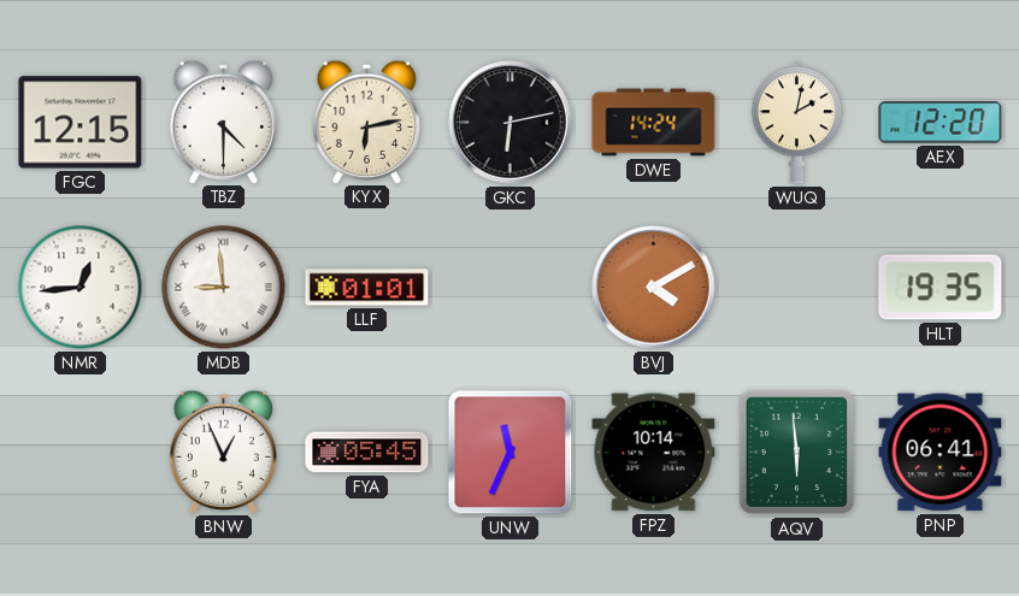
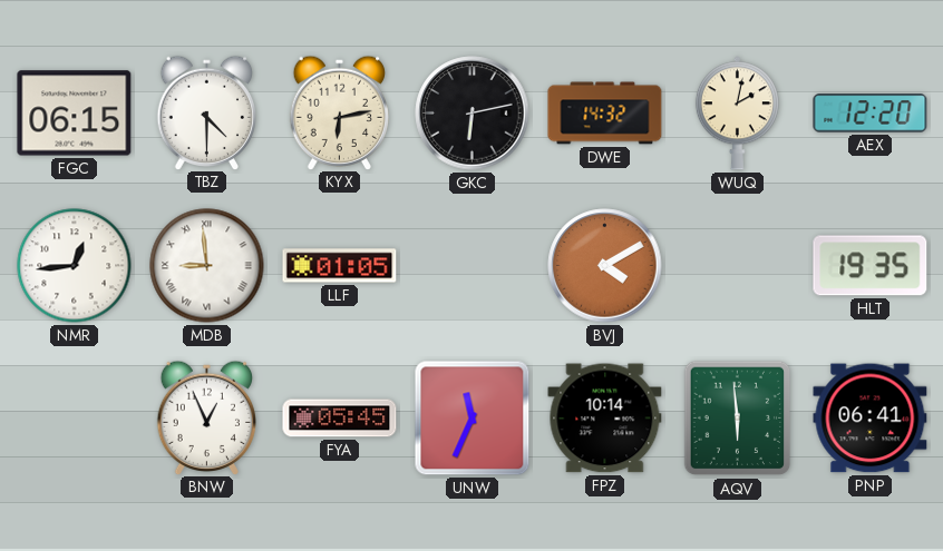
FGC: 12:15 -> 06:15
DWE: 14:24 -> 14:32
LLF: 01:01 -> 01:05
